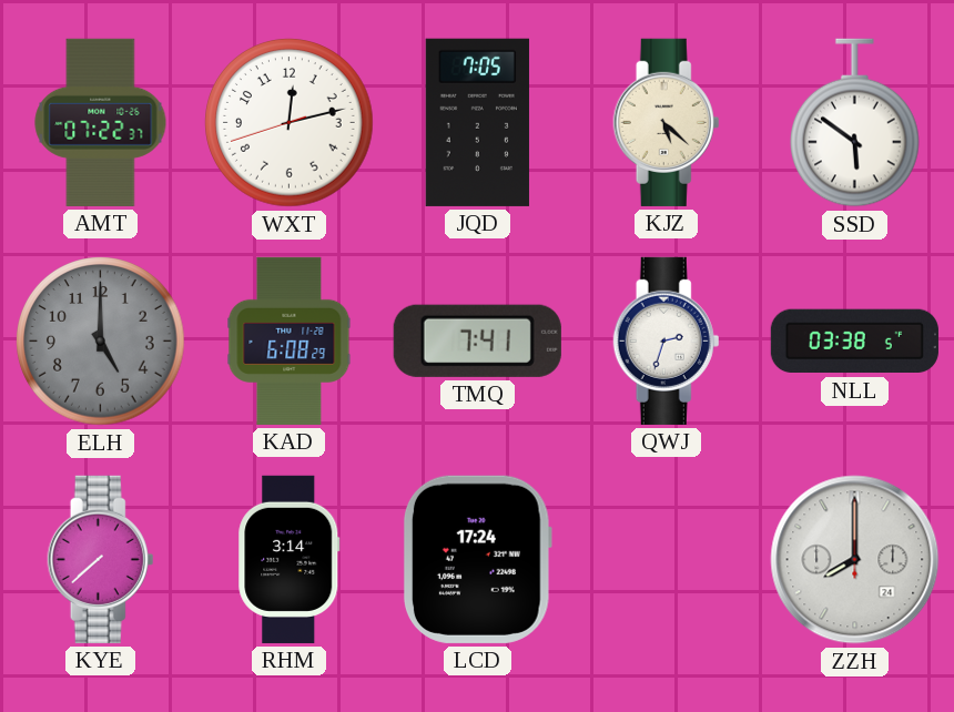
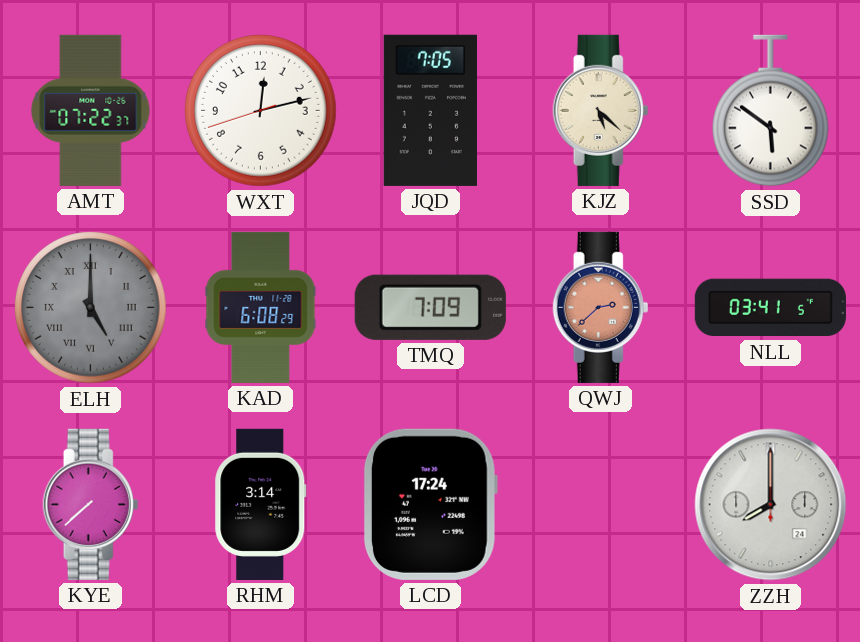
ELH numerals: Arabic -> Roman
TMQ: 7:41 -> 7:09
QWJ: 2:33 -> 2:38
QWJ dial: white -> salmon
NLL: 03:38 -> 03:41
